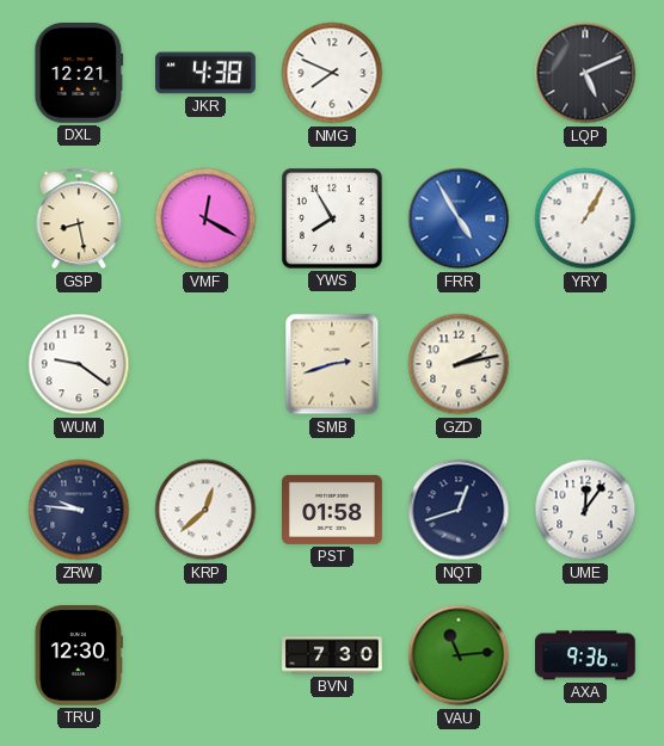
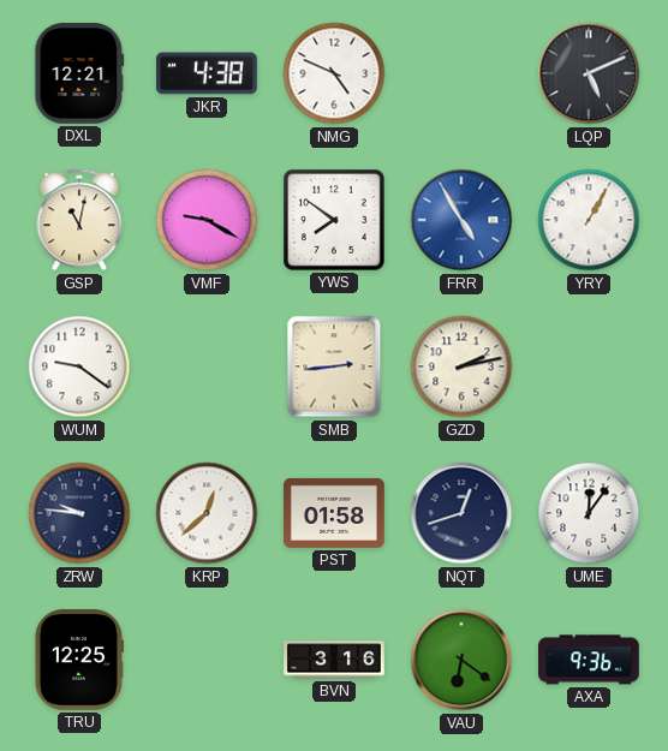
NMG: 7:49 -> 4:49
GSP: 8:28 -> 11:02
VMF: 12:20 -> 9:20
YWS: 7:55 -> 7:51
SMB: 2:42 -> 2:44
TRU: 12:30 -> 12:25
BVN: 7:30 -> 3:16
VAU: 11:14 -> 6:21
